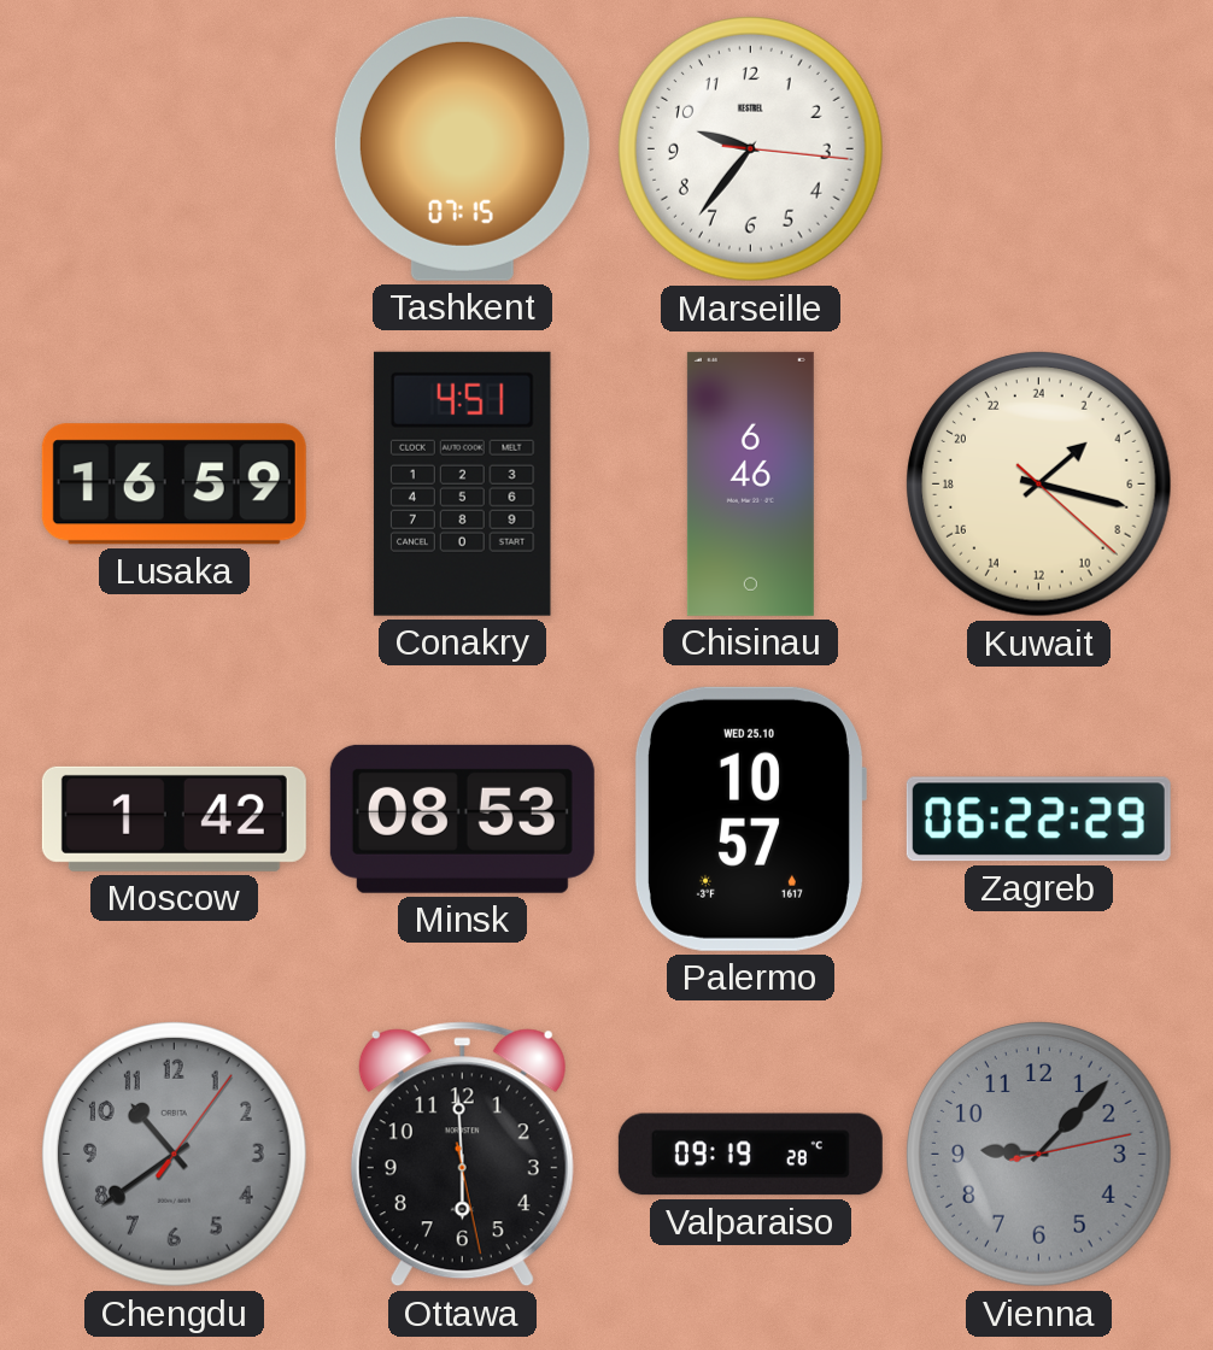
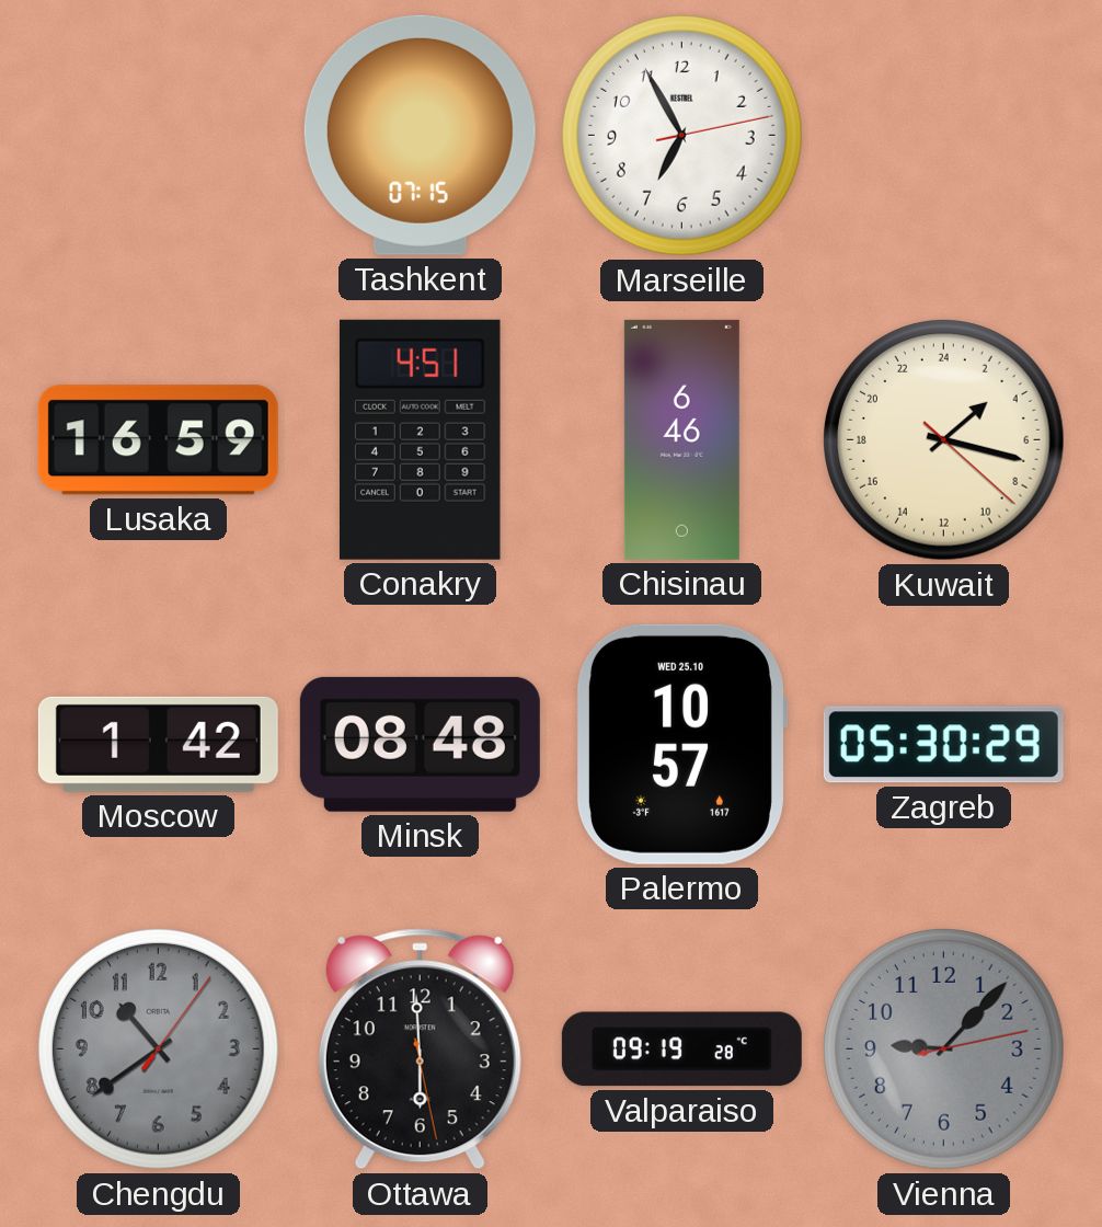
Marseille: 9:36 -> 6:55
Minsk: 08:53 -> 08:48
Zagreb: 06:22 -> 05:30
